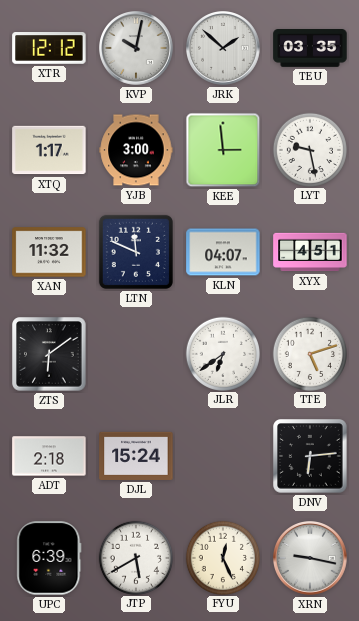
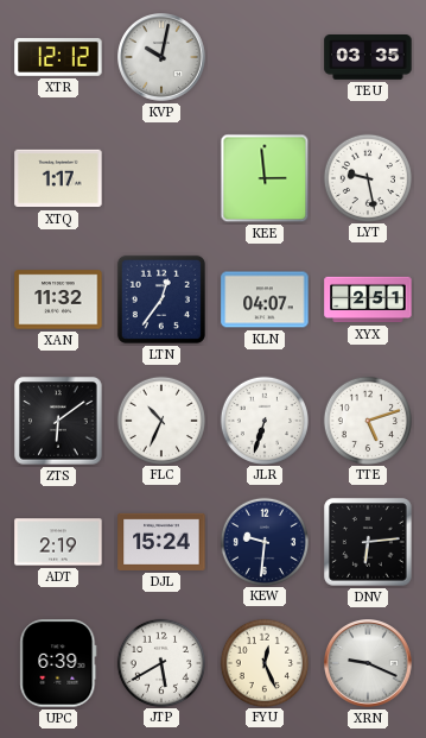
JRK: 1:52 -> none
YJB: 3:00 -> none
LTN: 11:49 -> 12:36
XYX: 4:51 -> 2:51
FLC: none -> 10:34
JLR: 6:39 -> 6:33
ADT: 2:18 -> 2:19
KEW: none -> 9:31
XRN: 9:17 -> 9:19
